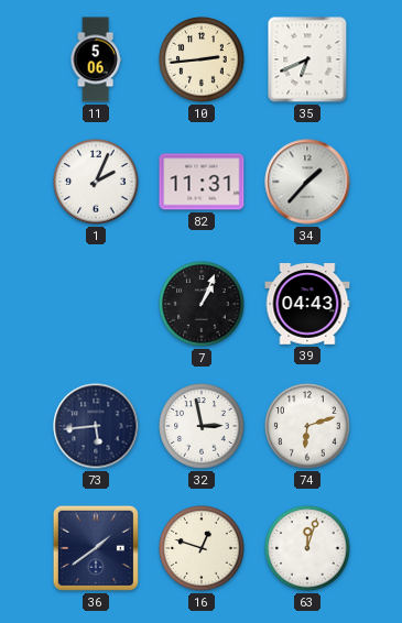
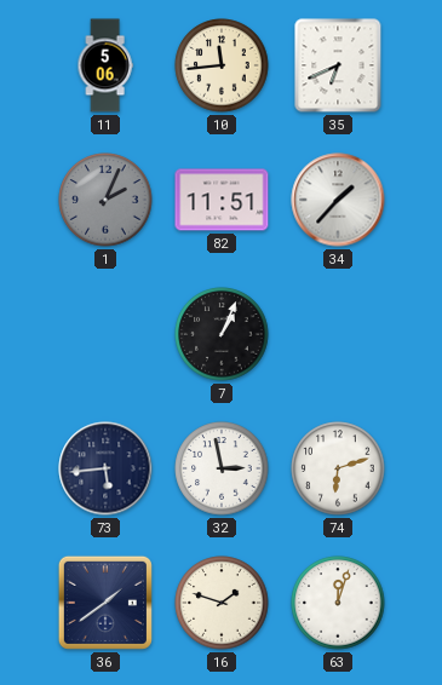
10: 2:44 -> 11:44
1 dial: white -> grey
82: 11:31 -> 11:51
39: 04:43 -> none
16: 12:48 -> 1:48
